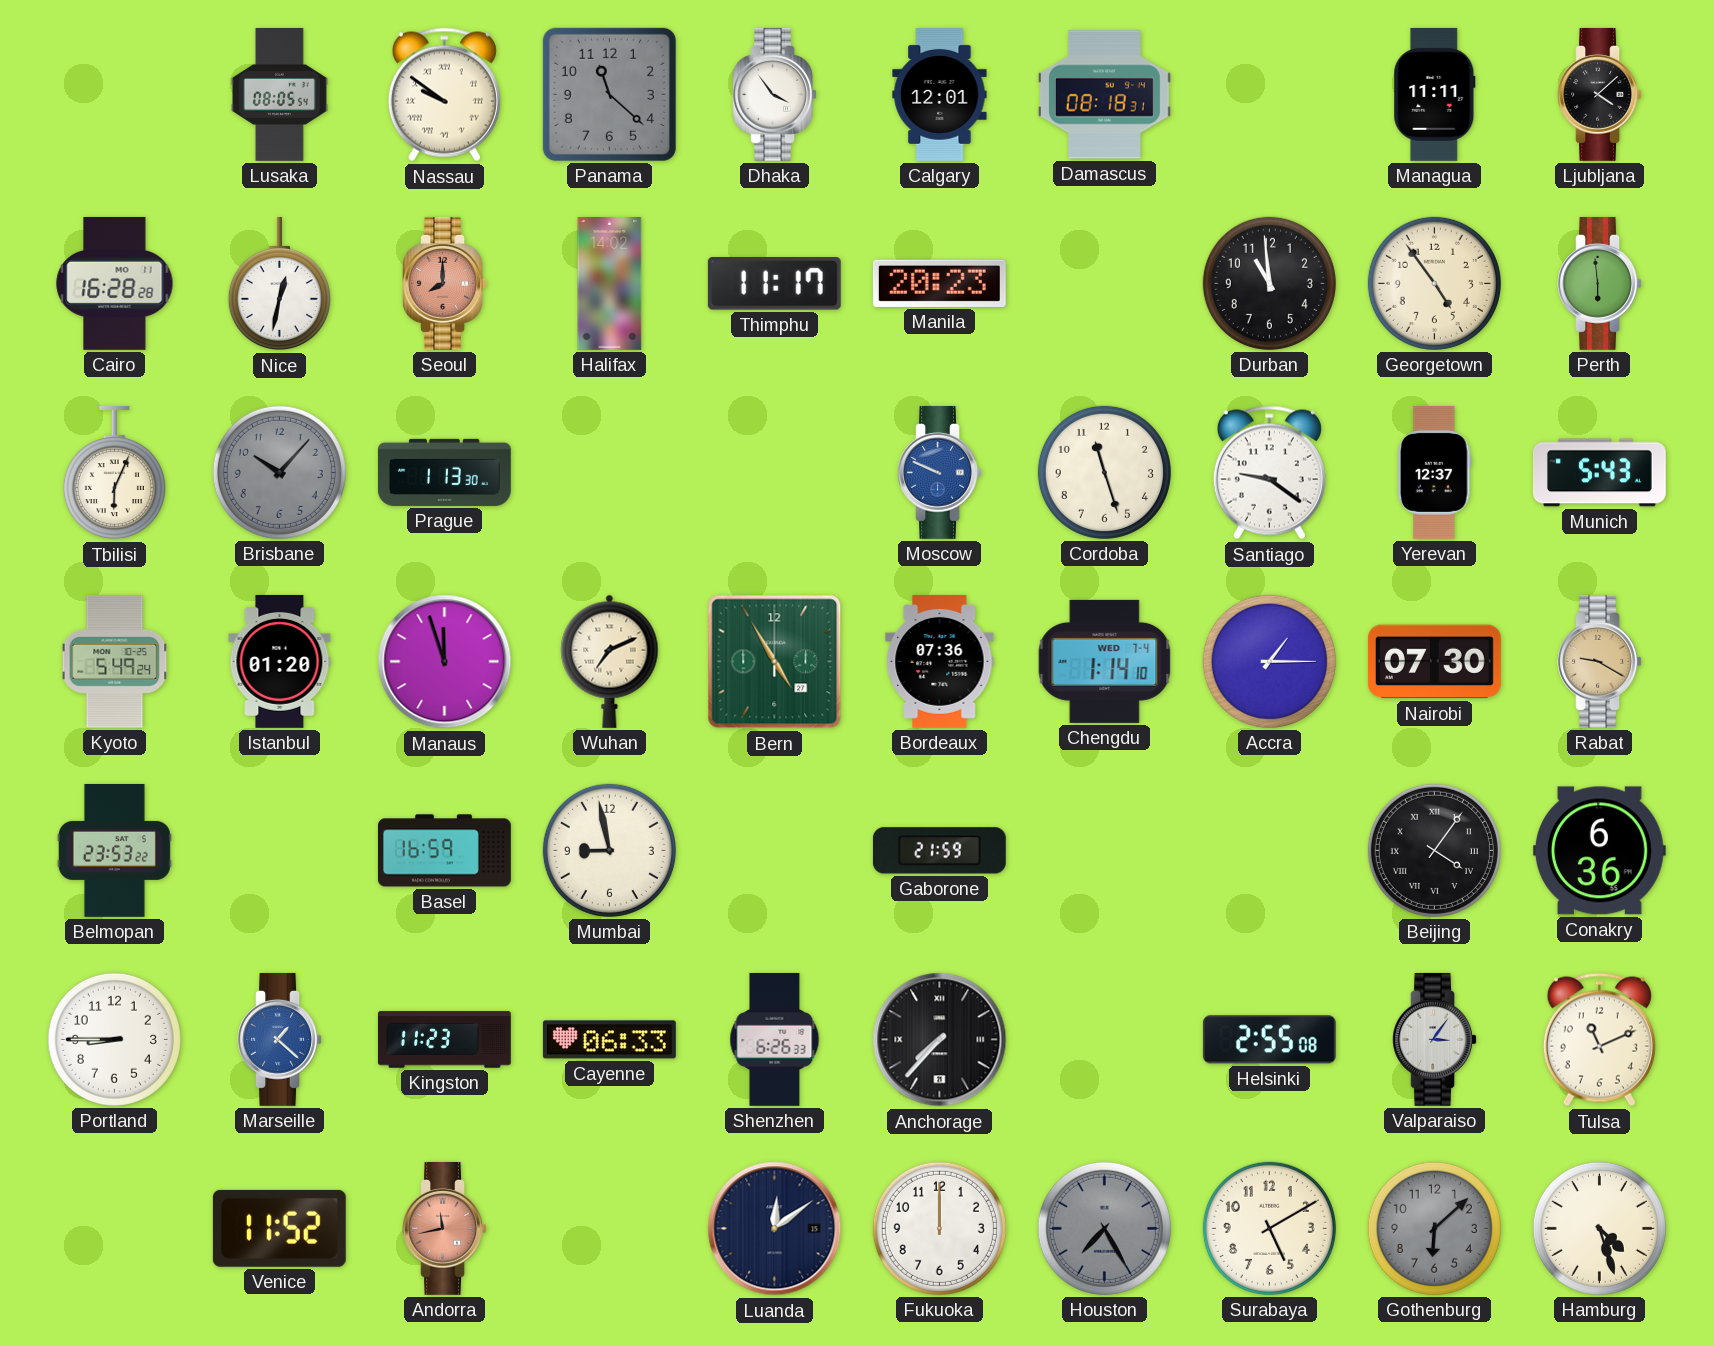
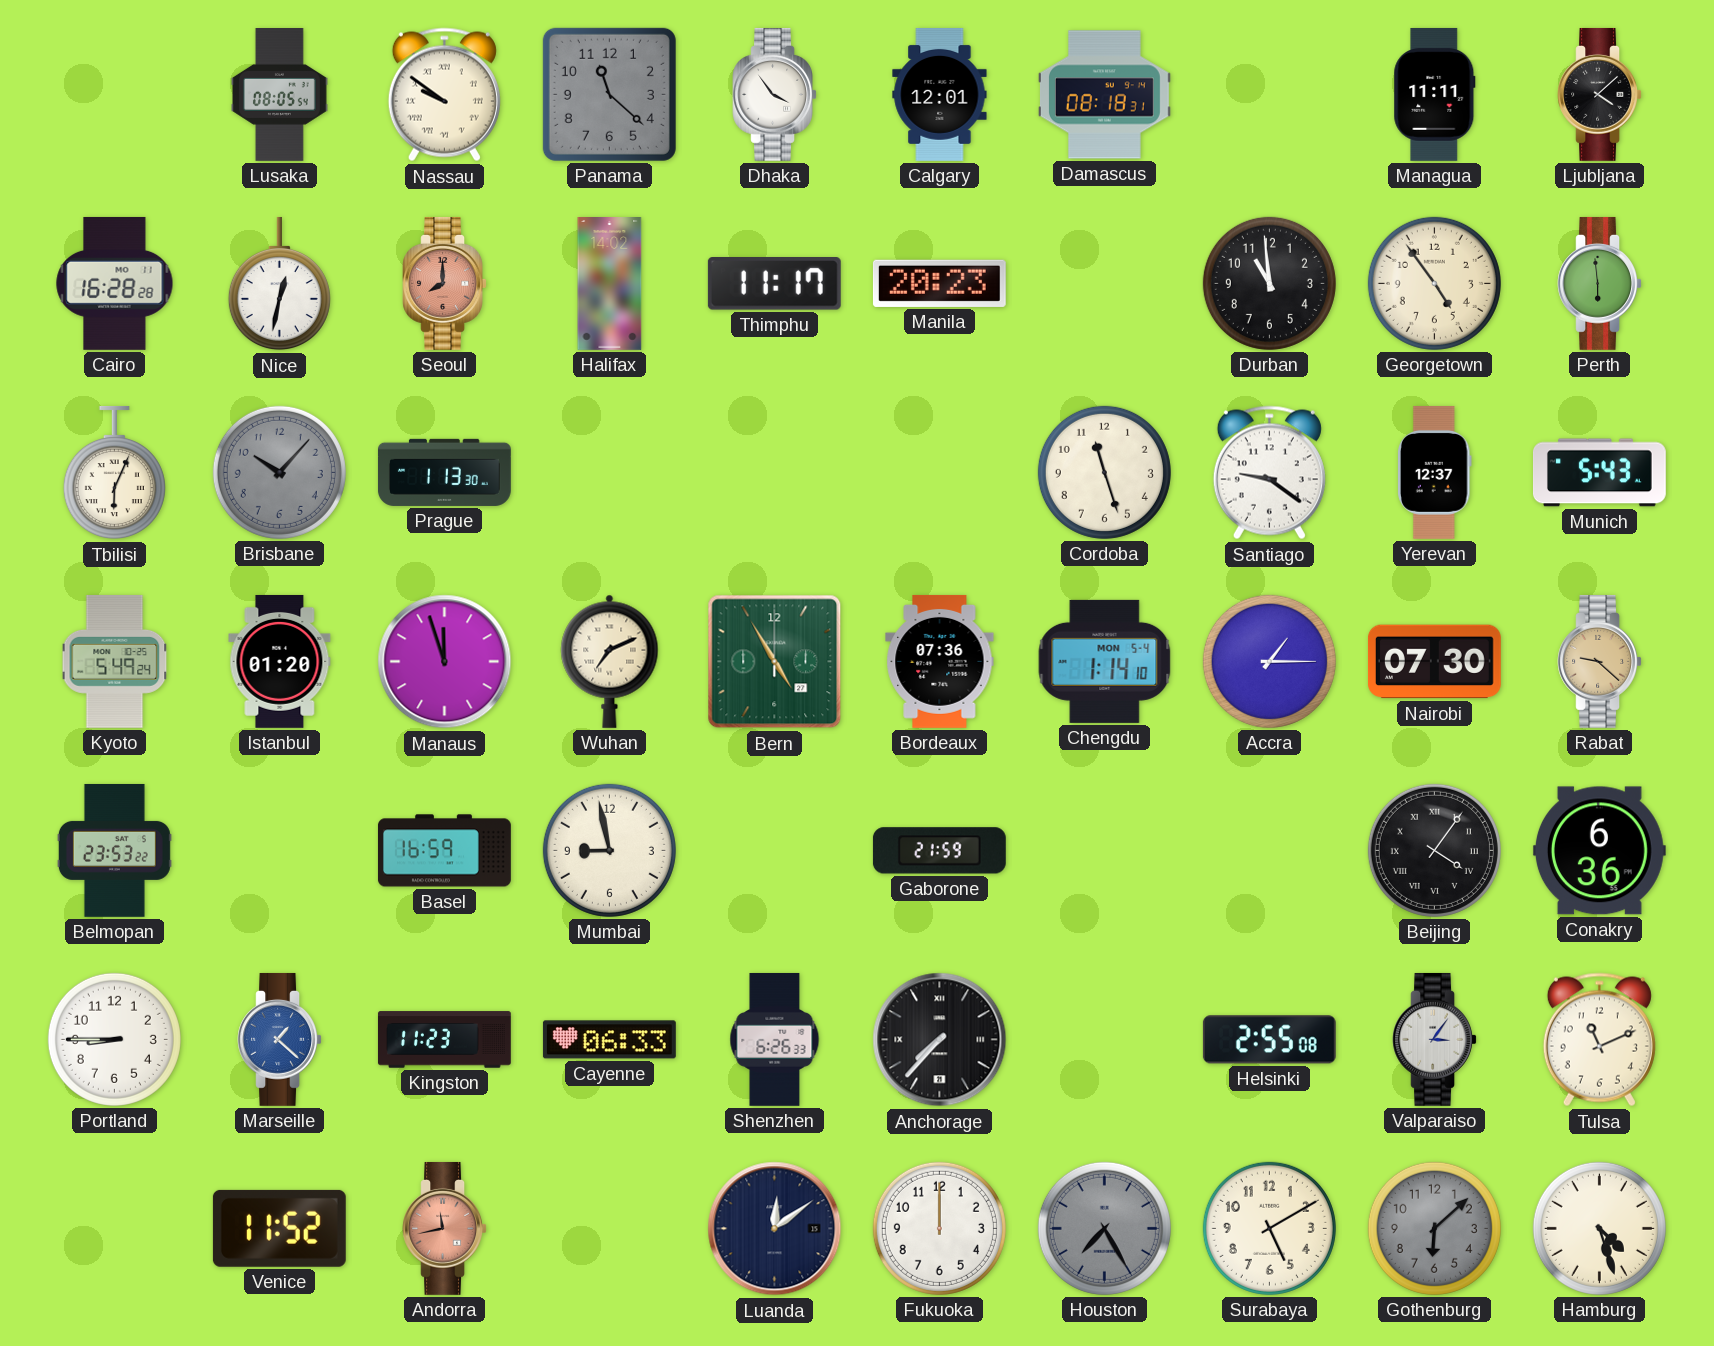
Moscow: 9:49 -> none
Chengdu date: WED 7-4 -> MON 5-4
Rabat: 9:20 -> 9:22
